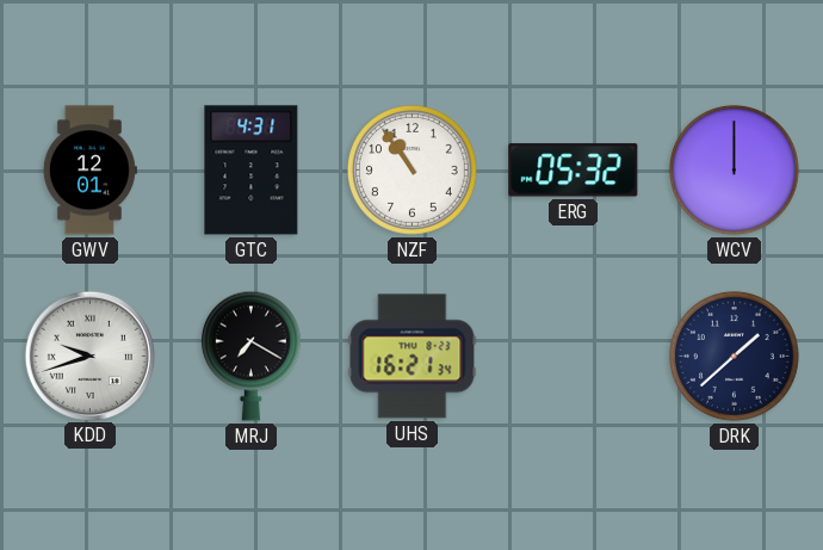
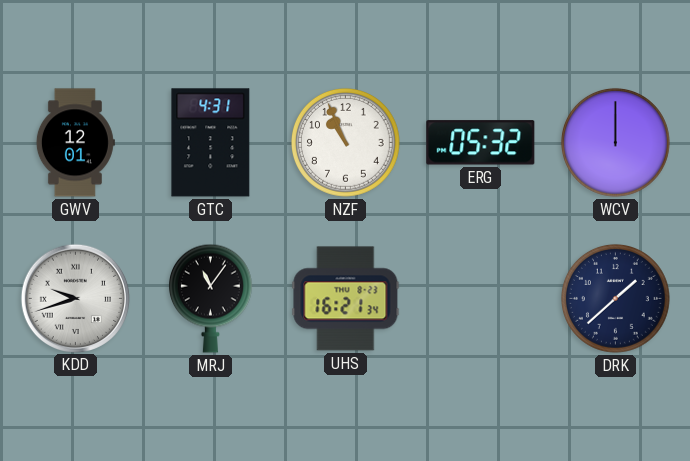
NZF: 10:54 -> 10:56
MRJ: 7:20 -> 11:06
